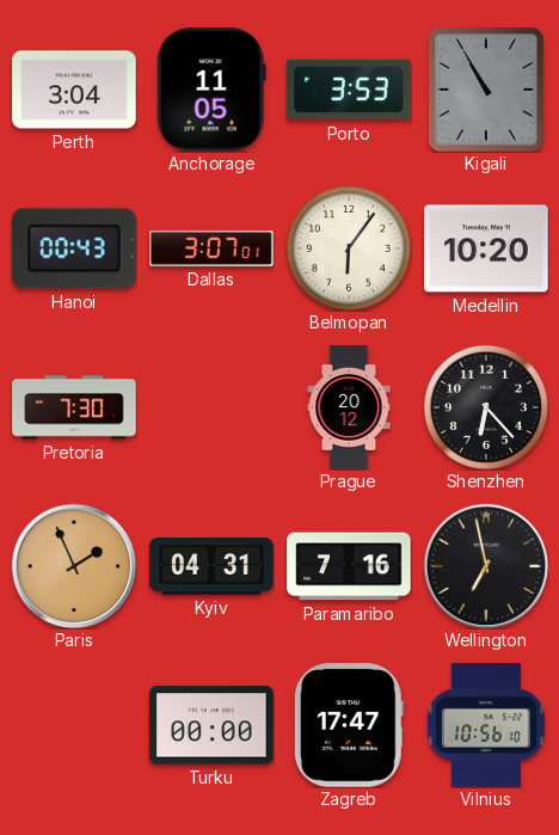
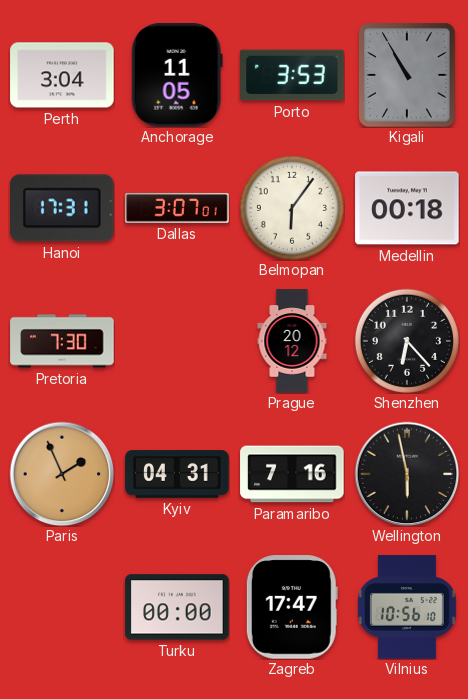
Hanoi: 00:43 -> 17:31
Medellin: 10:20 -> 00:18
Wellington: 6:58 -> 5:58
